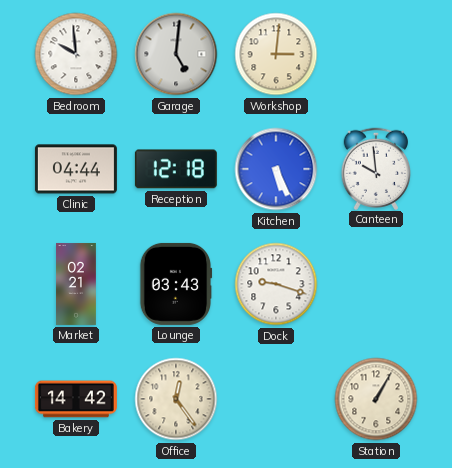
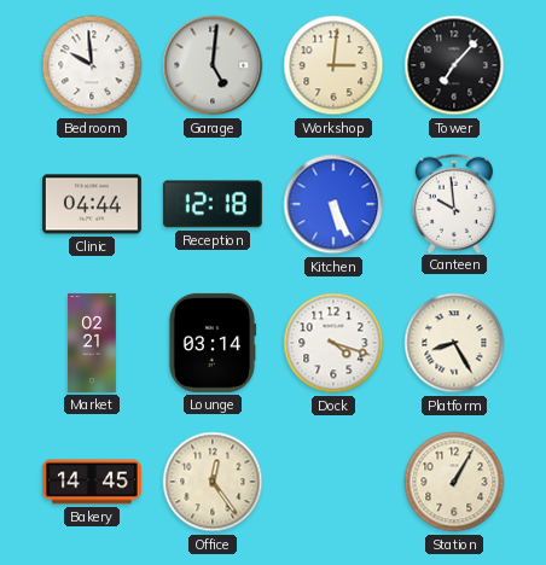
Tower: none -> 7:07
Lounge: 03:43 -> 03:14
Dock: 9:18 -> 4:18
Platform: none -> 8:25
Bakery: 14:42 -> 14:45
